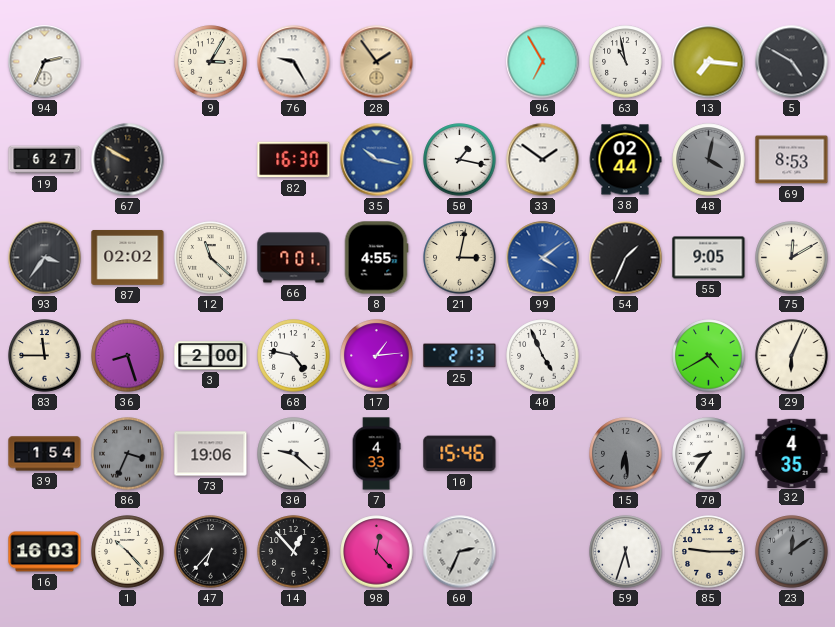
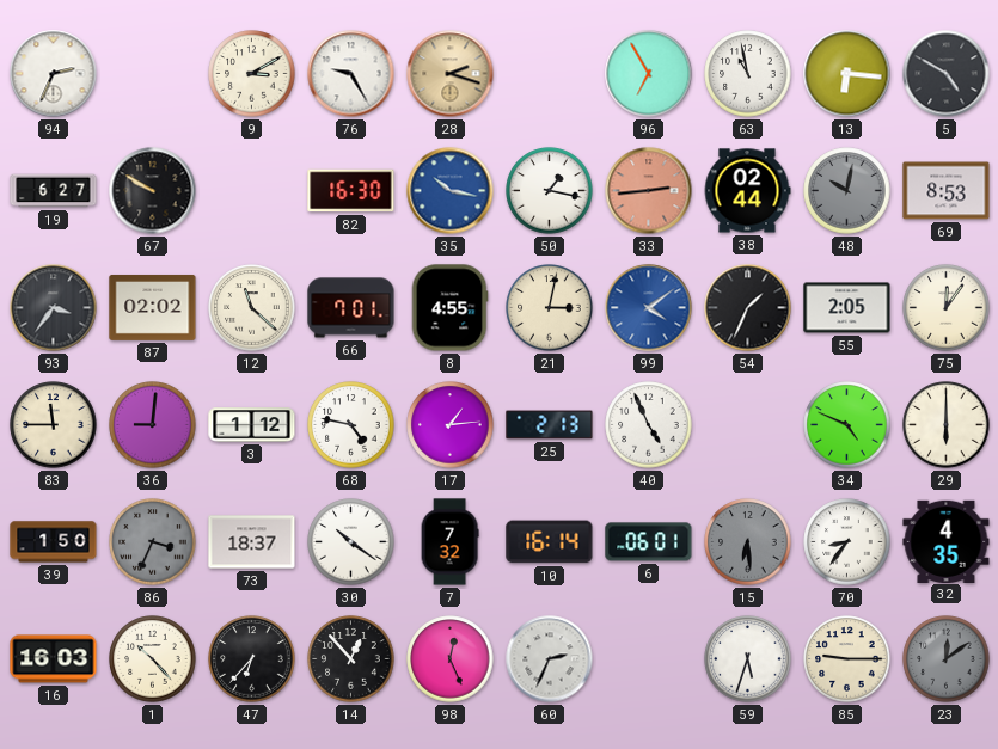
9: 3:05 -> 3:10
28: 1:54 -> 2:18
13: 7:16 -> 6:16
33: 1:51 -> 2:44
33 dial: white -> salmon
48: 4:02 -> 10:02
55: 9:05 -> 2:05
75: 12:10 -> 12:06
36: 8:27 -> 9:01
3: 2:00 -> 1:12
34: 4:40 -> 4:49
29: 6:04 -> 6:00
39: 1:54 -> 1:50
73: 19:06 -> 18:37
30: 9:22 -> 10:21
7: 4:33 -> 7:32
10: 15:46 -> 16:14
6: none -> 06:01
98: 12:23 -> 12:26
